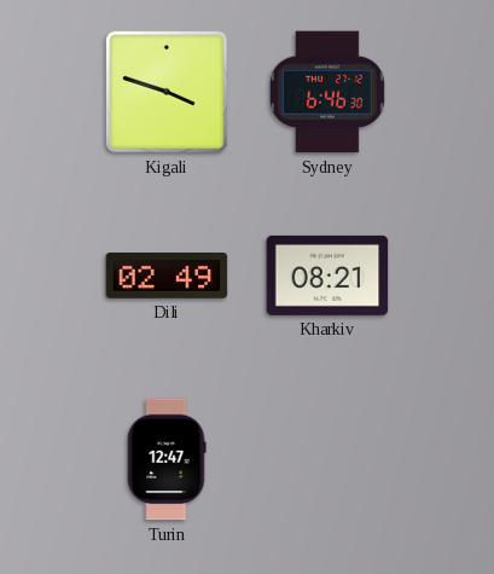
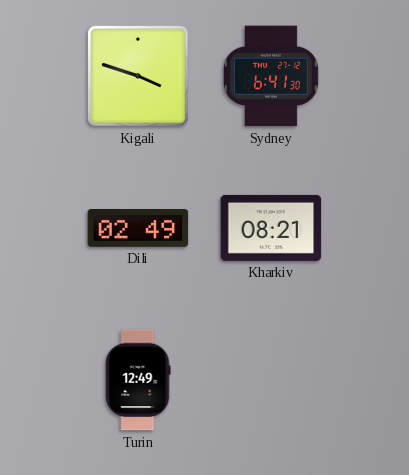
Sydney: 6:46 -> 6:41
Turin: 12:47 -> 12:49
